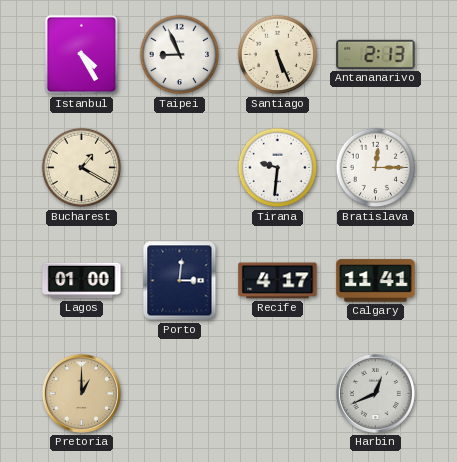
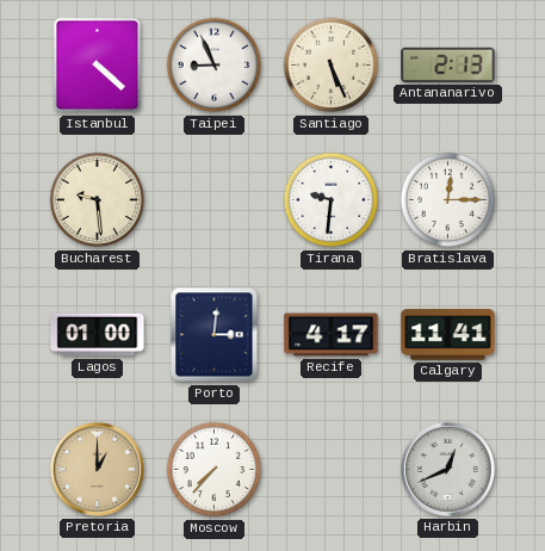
Istanbul: 4:25 -> 4:22
Bucharest: 1:20 -> 9:29
Moscow: none -> 7:37
